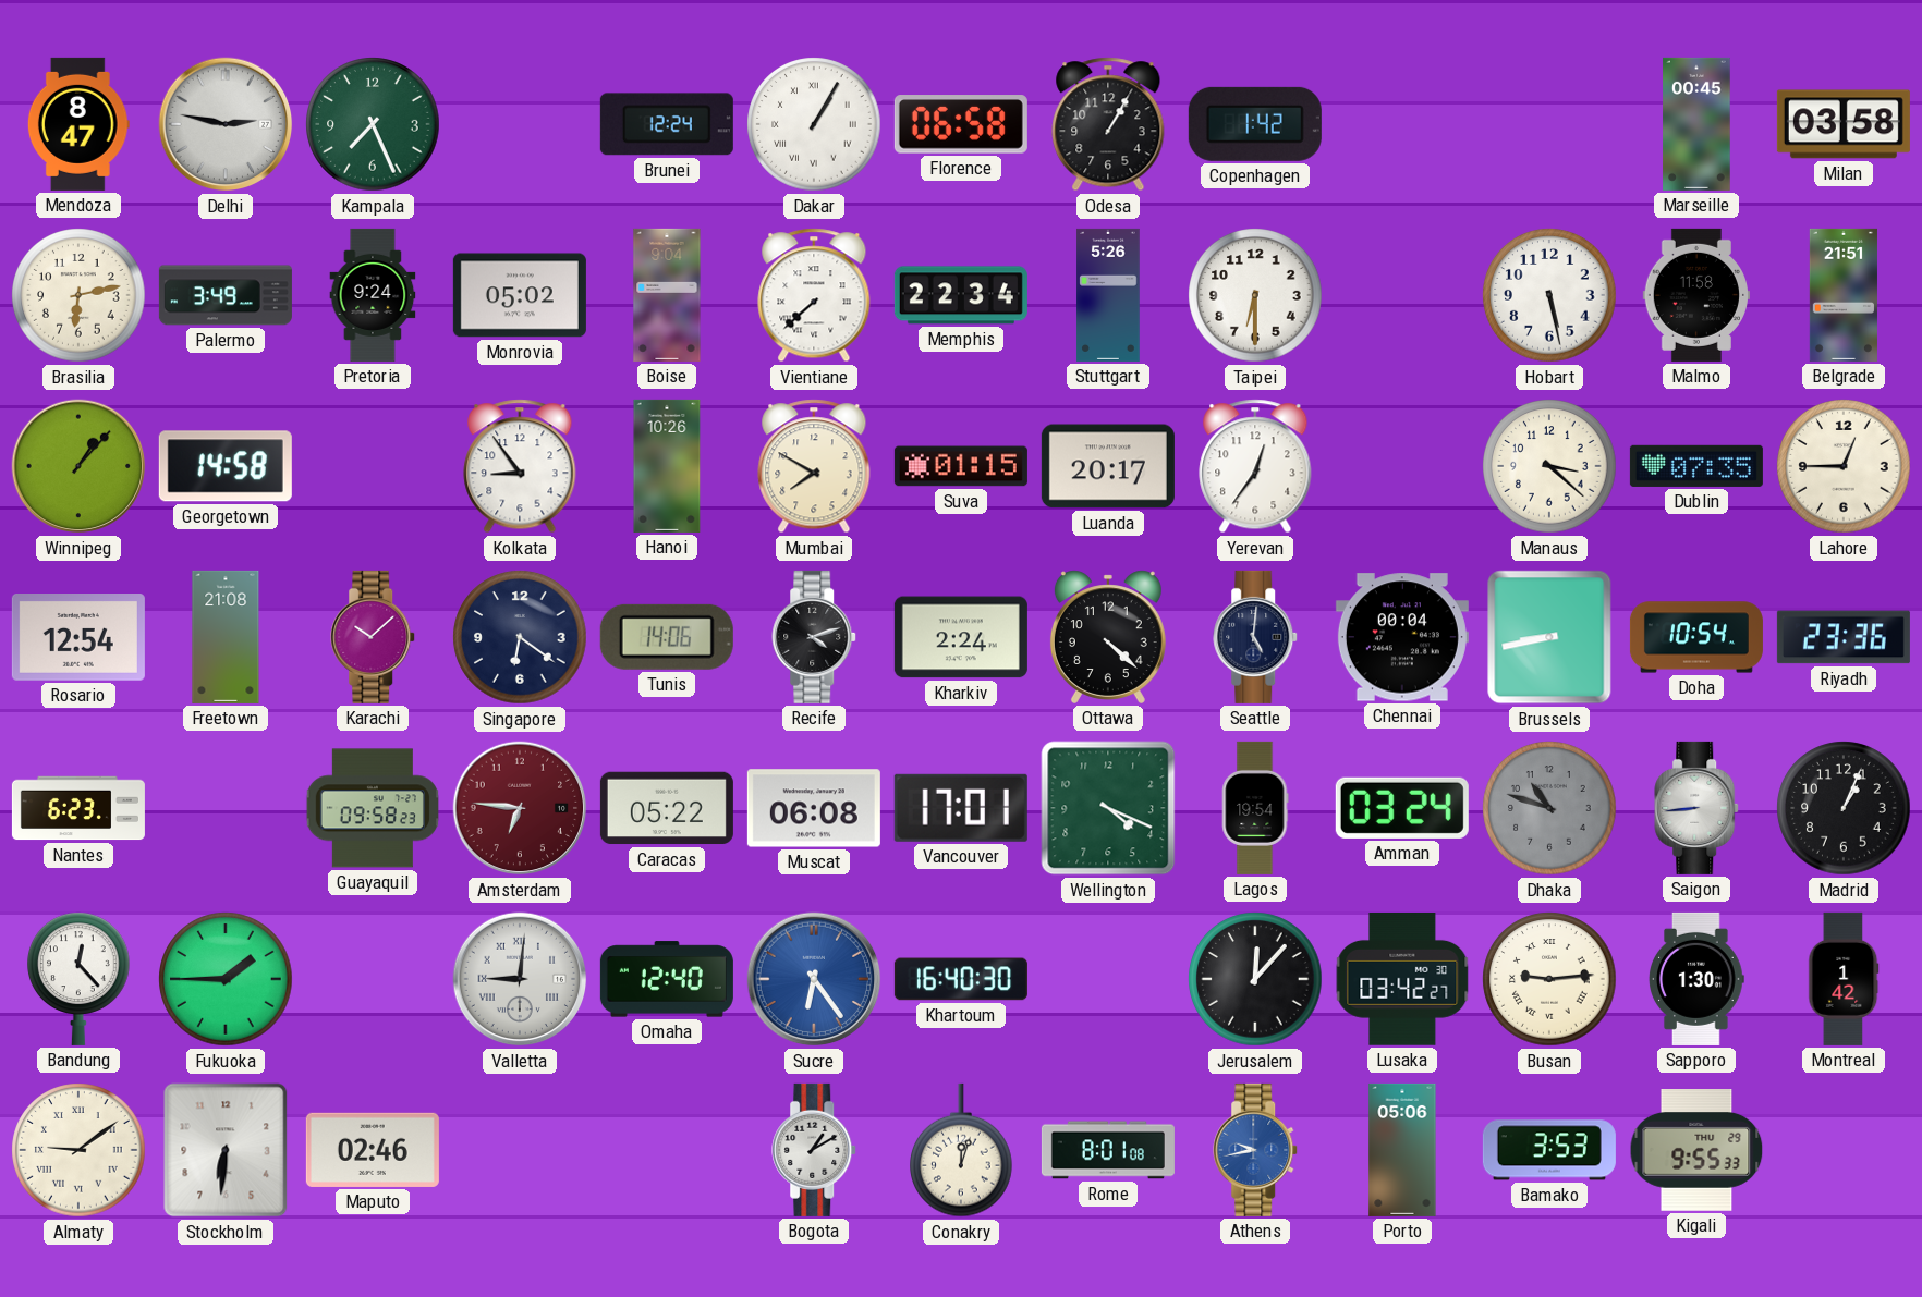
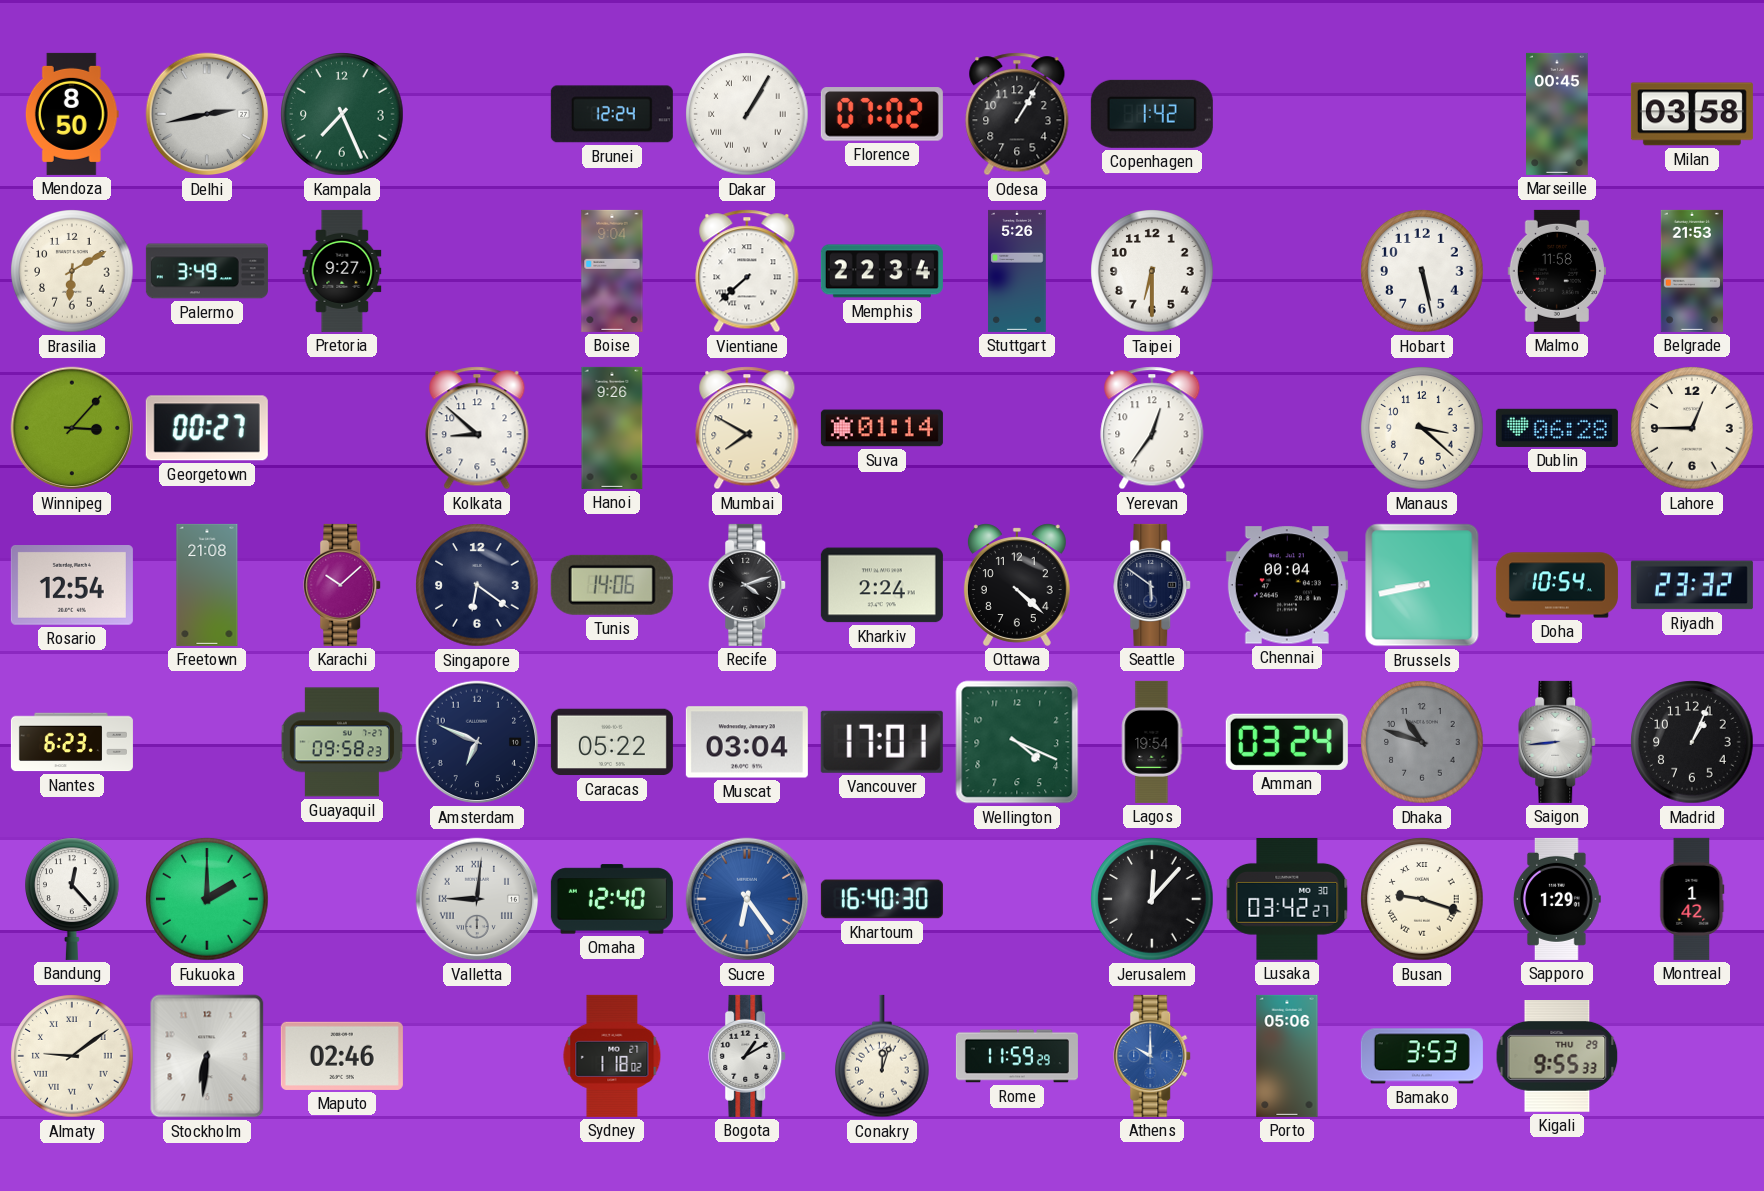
Mendoza: 8:47 -> 8:50
Delhi: 2:47 -> 2:43
Florence: 06:58 -> 07:02
Brasilia: 6:13 -> 6:10
Pretoria: 9:24 -> 9:27
Monrovia: 05:02 -> none
Belgrade: 21:51 -> 21:53
Winnipeg: 1:07 -> 3:07
Georgetown: 14:58 -> 00:27
Kolkata: 8:54 -> 8:52
Hanoi: 10:26 -> 9:26
Suva: 01:15 -> 01:14
Luanda: 20:17 -> none
Dublin: 07:35 -> 06:28
Seattle: 5:01 -> 5:51
Riyadh: 23:36 -> 23:32
Amsterdam: 6:46 -> 6:49
Amsterdam dial: burgundy -> navy
Muscat: 06:08 -> 03:04
Fukuoka: 1:45 -> 2:00
Busan: 9:14 -> 9:18
Sapporo: 1:30 -> 1:29
Sydney: none -> 1:18
Rome: 8:01 -> 11:59
Athens: 9:43 -> 10:00
